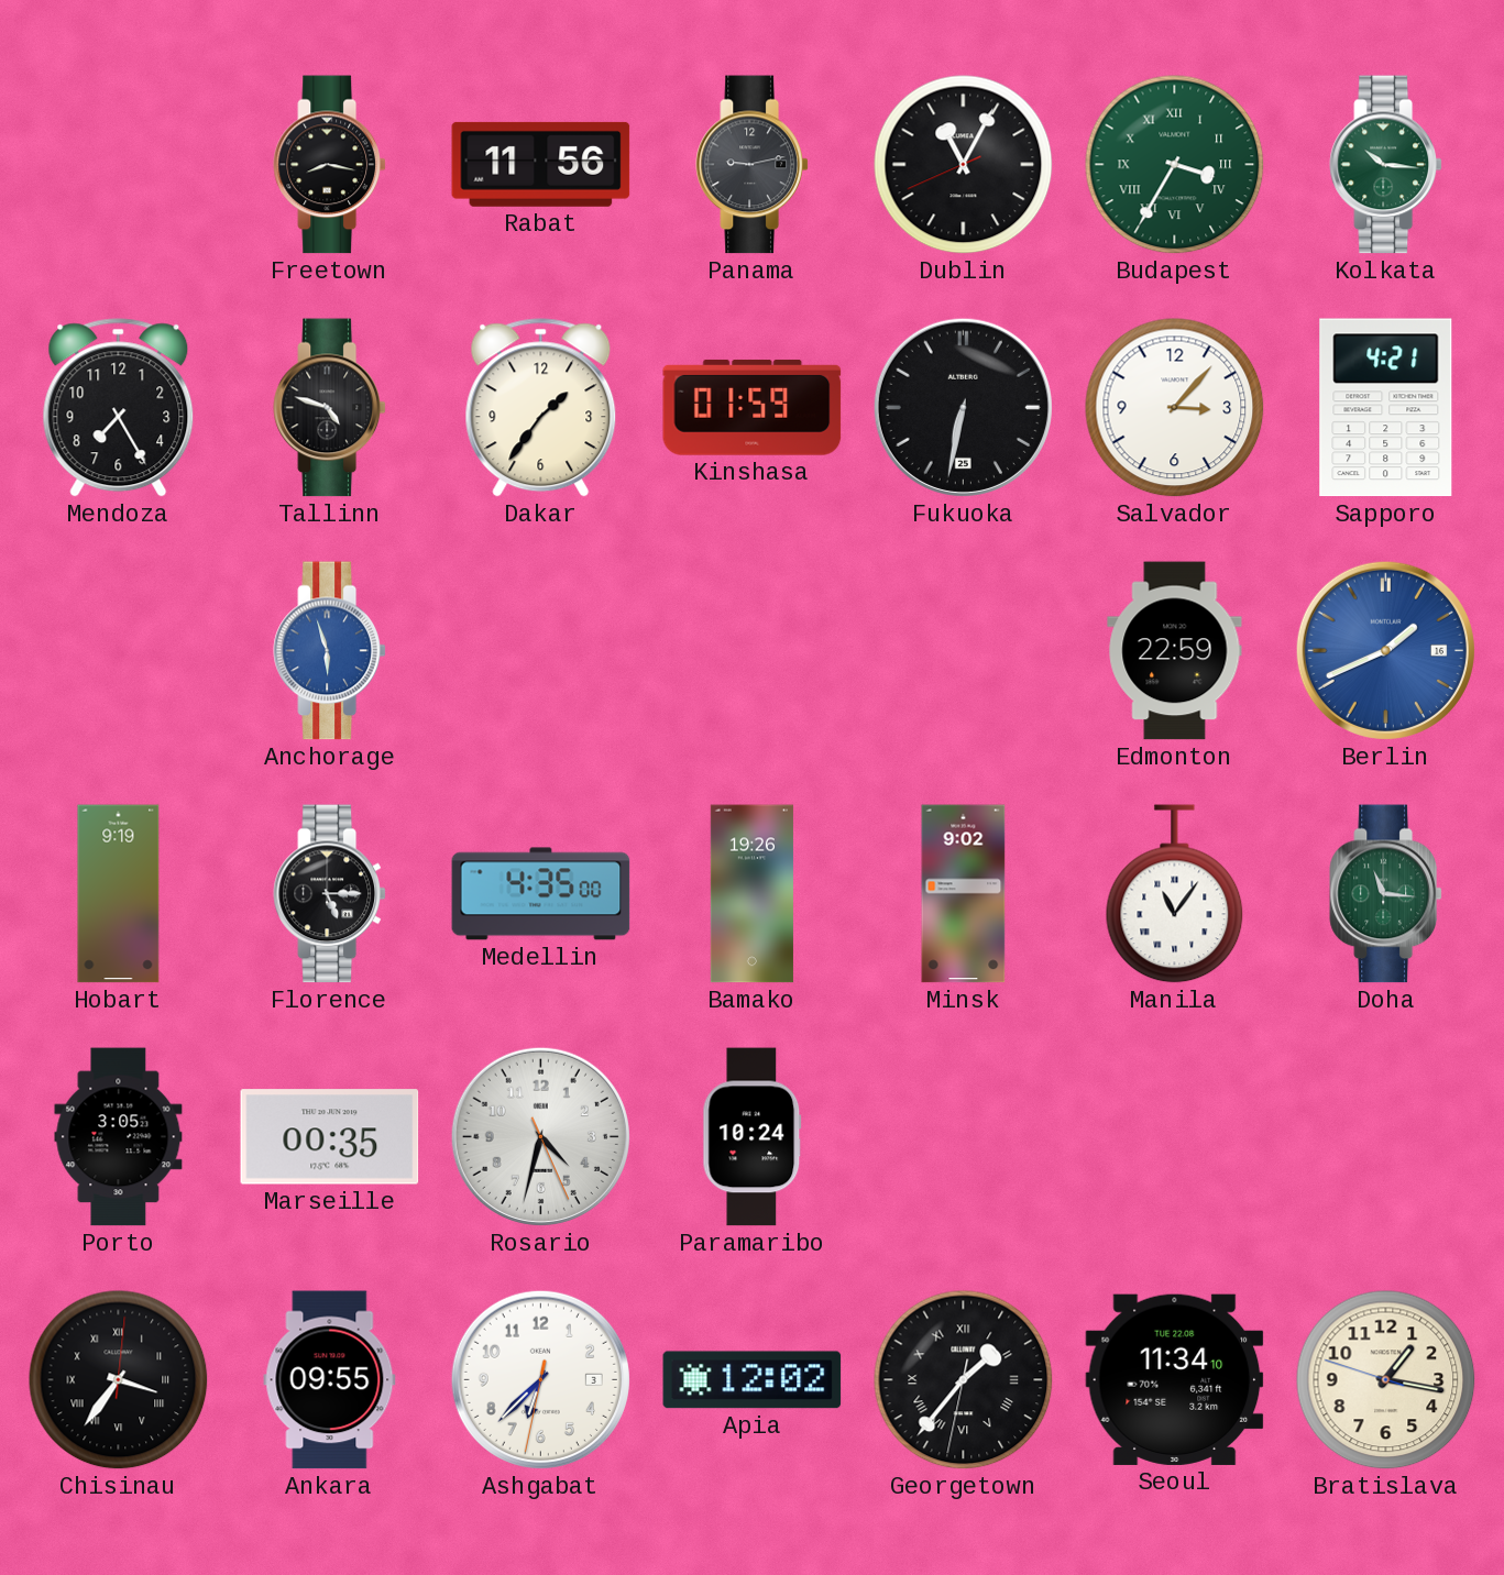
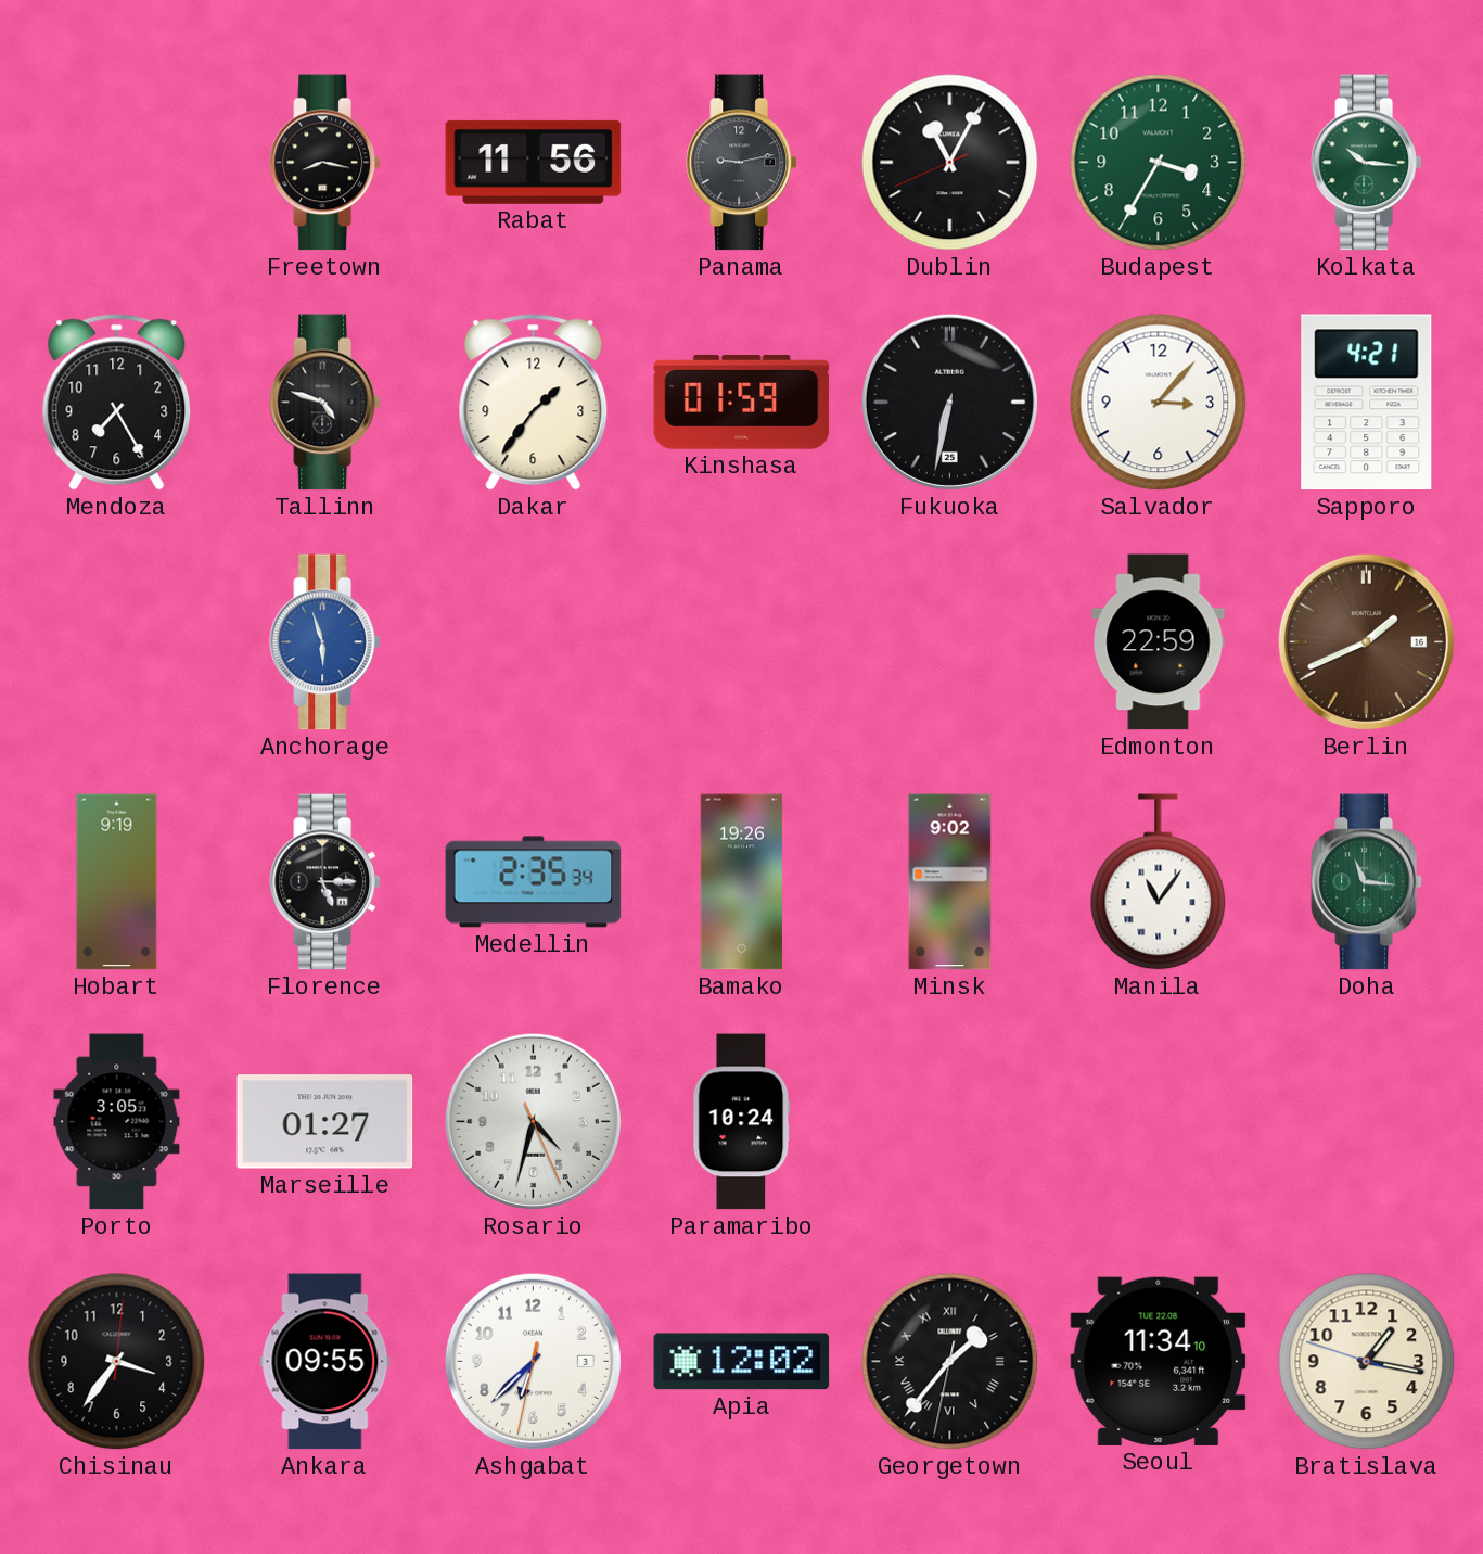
Budapest numerals: Roman -> Arabic
Berlin dial: blue -> brown
Medellin: 4:35 -> 2:35
Marseille: 00:35 -> 01:27
Chisinau numerals: Roman -> Arabic
